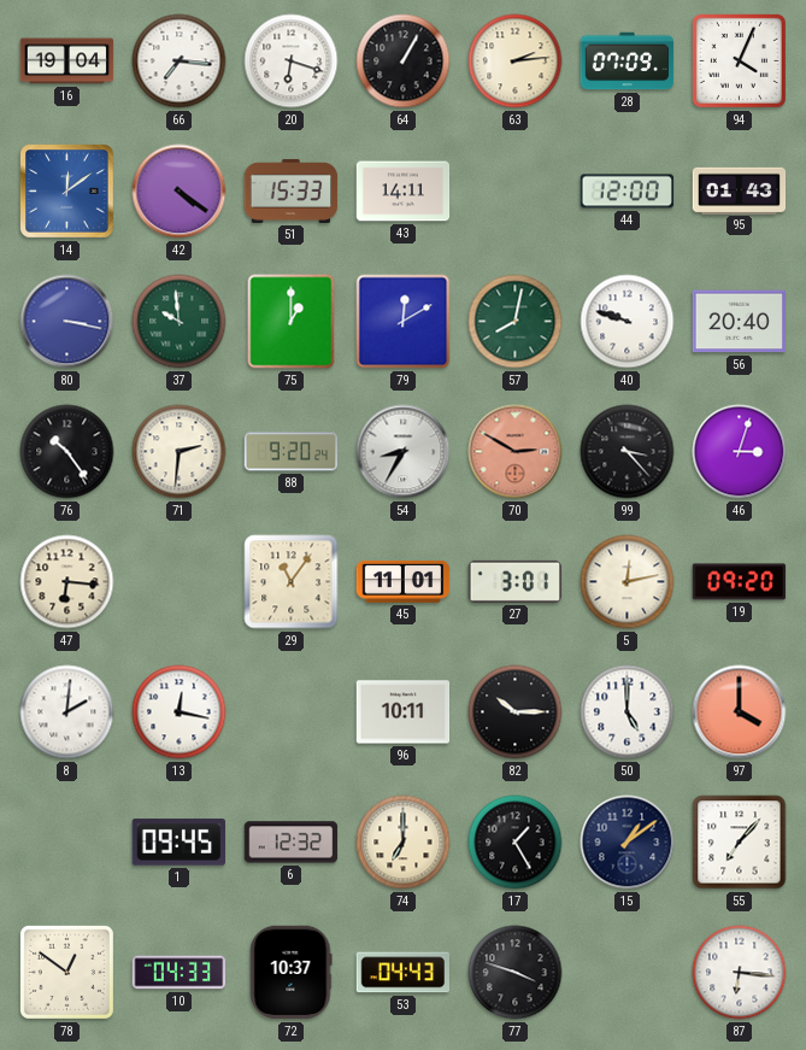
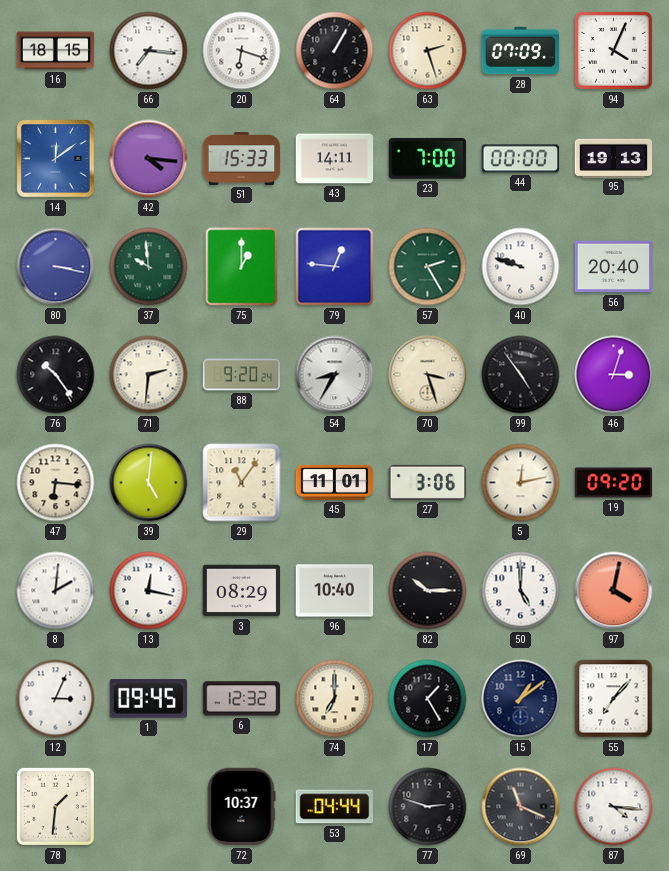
16: 19:04 -> 18:15
63: 2:14 -> 2:27
42: 4:21 -> 4:16
23: none -> 7:00
44: 12:00 -> 00:00
95: 01:43 -> 19:13
79: 12:10 -> 12:46
57: 8:02 -> 2:25
70: 2:50 -> 3:27
70 dial: salmon -> cream
99: 3:23 -> 4:54
39: none -> 5:01
27: 3:01 -> 3:06
3: none -> 08:29
96: 10:11 -> 10:40
97: 4:00 -> 4:02
12: none -> 3:04
78: 12:51 -> 1:31
10: 04:33 -> none
53: 04:43 -> 04:44
77: 3:48 -> 2:48
69: none -> 11:19
87: 6:16 -> 4:16
